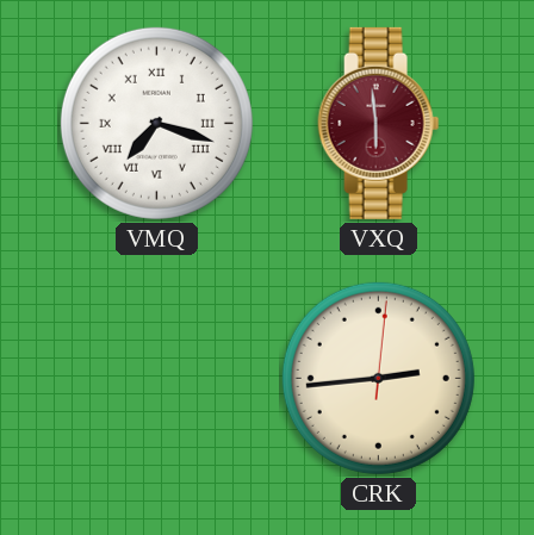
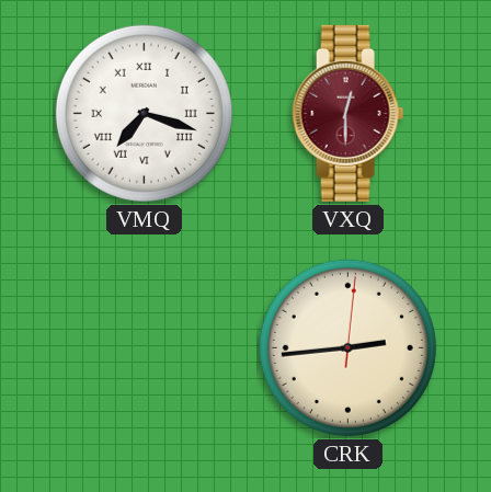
VXQ: 5:59 -> 12:30
